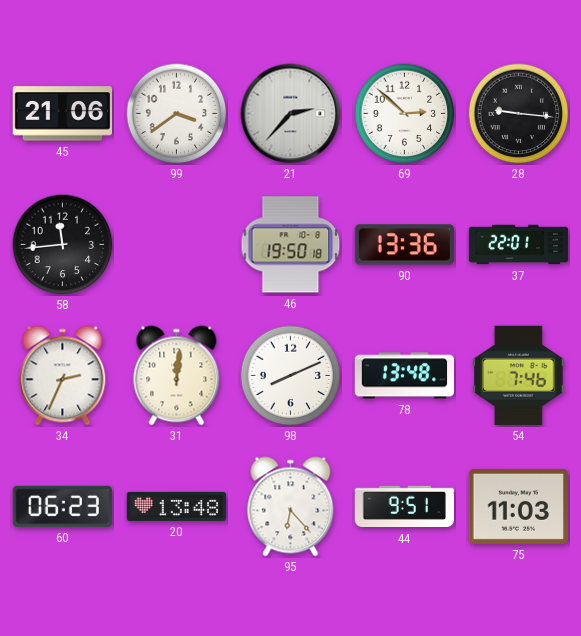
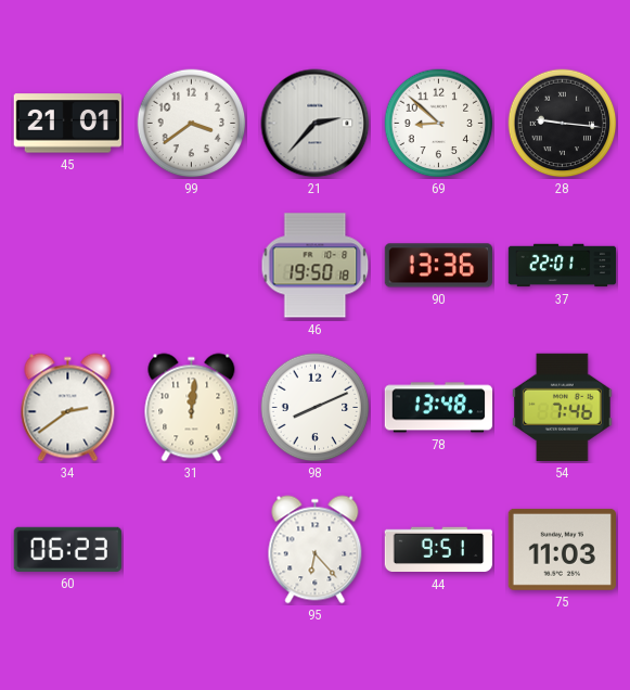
45: 21:06 -> 21:01
69: 2:52 -> 8:52
58: 11:44 -> none
34: 2:34 -> 2:39
20: 13:48 -> none
